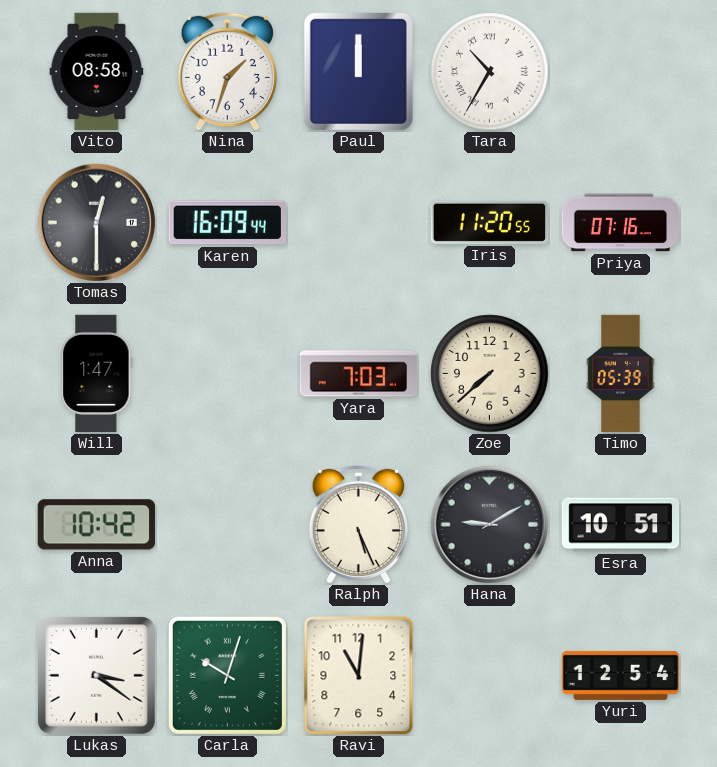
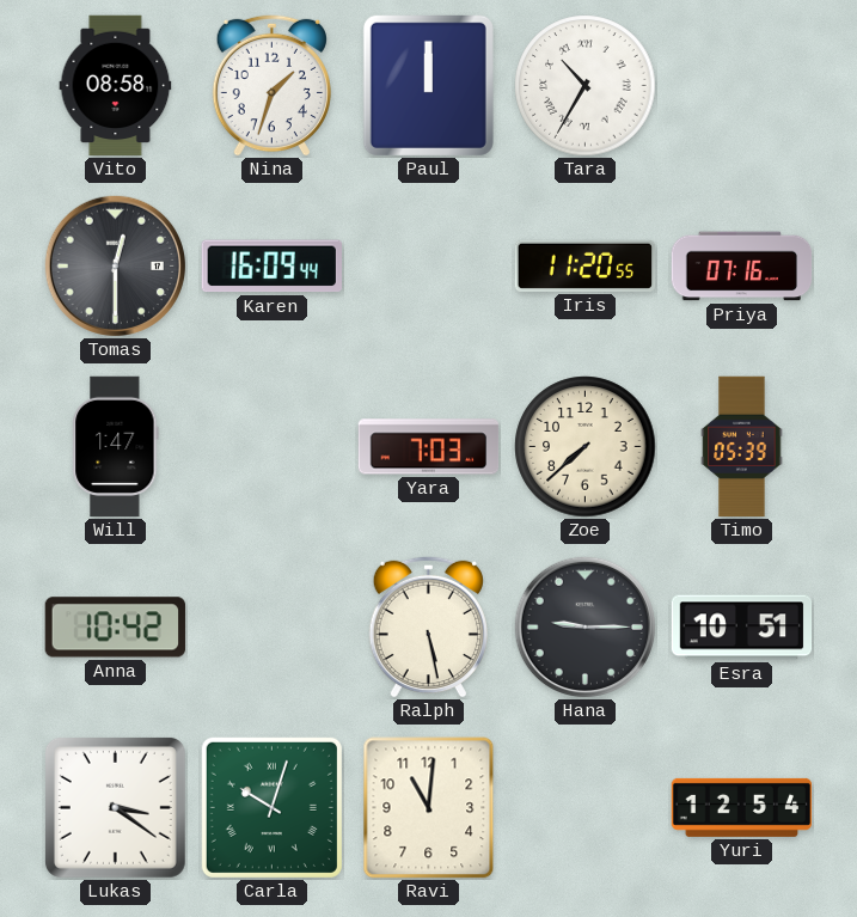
Ralph: 5:26 -> 5:28
Hana: 9:10 -> 9:15
